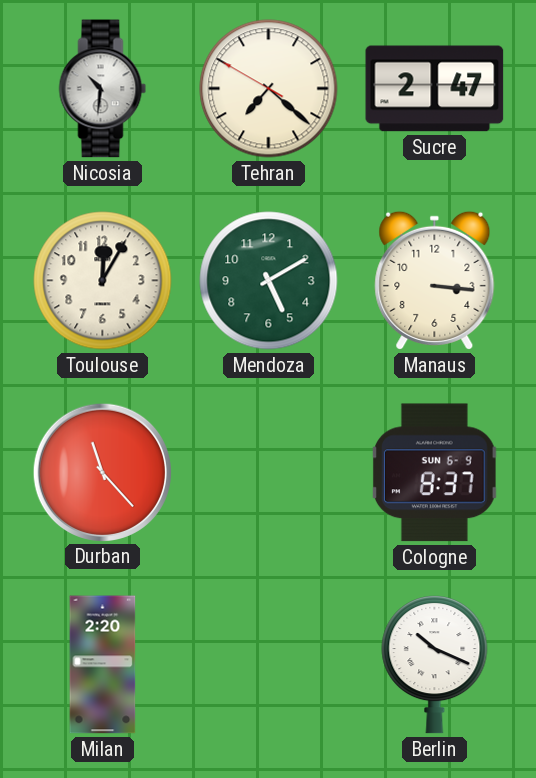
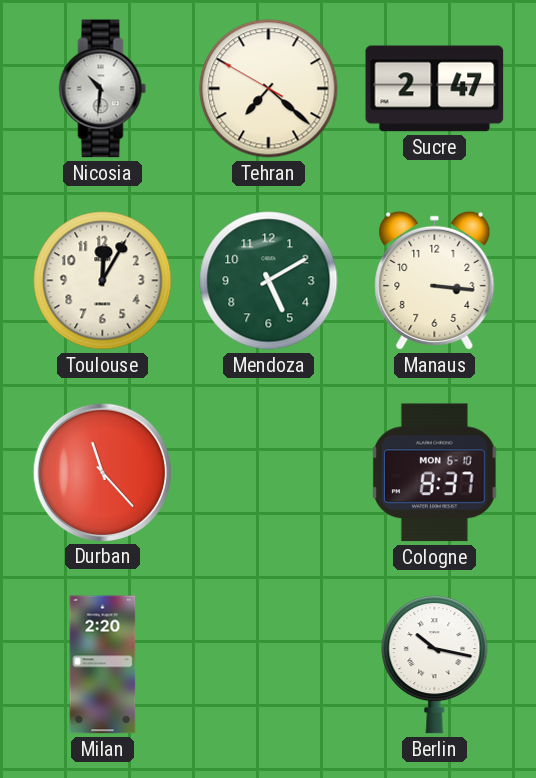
Cologne date: SUN 6-9 -> MON 6-10
Berlin: 10:19 -> 10:17
